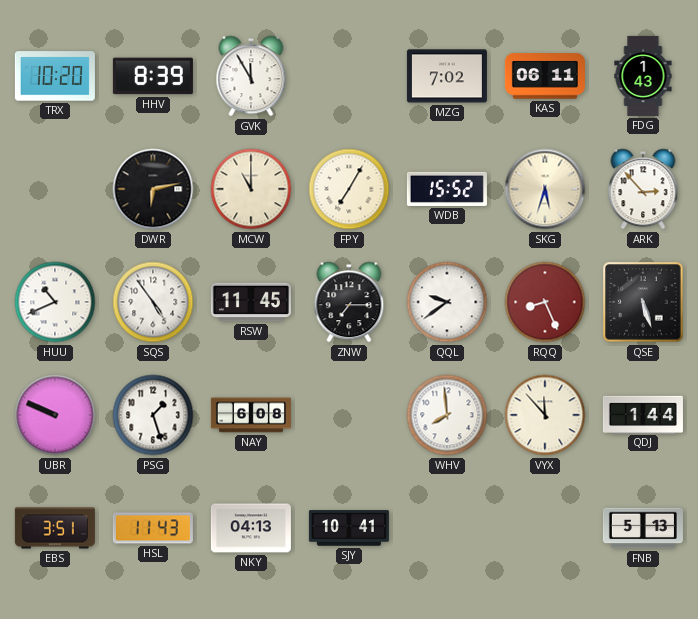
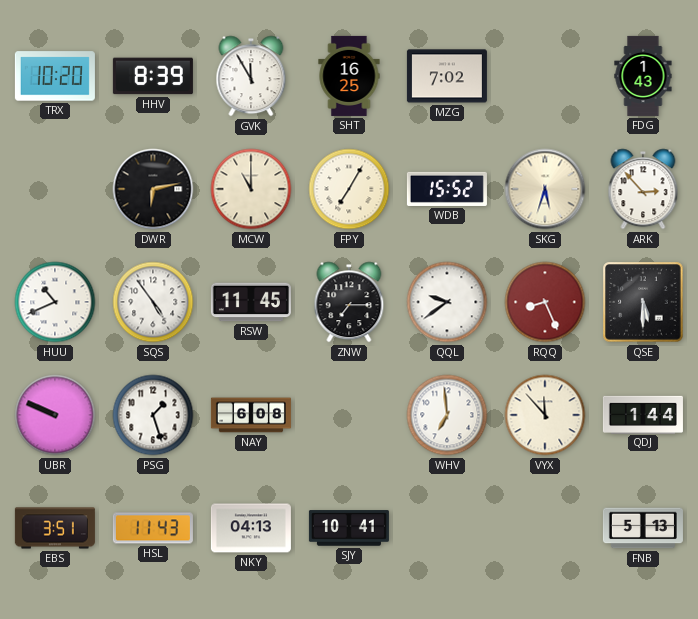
SHT: none -> 16:25
KAS: 06:11 -> none
QSE: 5:27 -> 5:30
WHV: 7:59 -> 6:59
